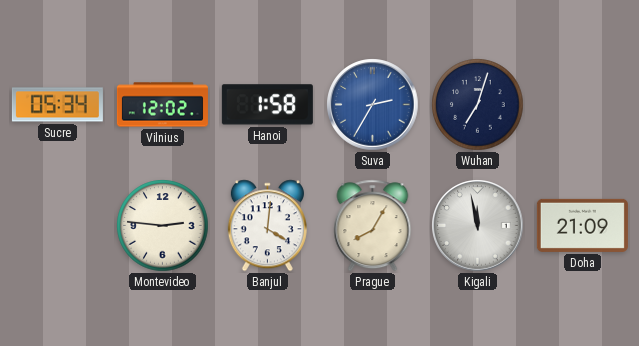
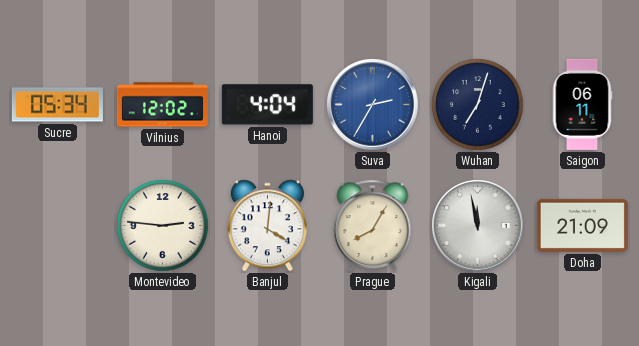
Hanoi: 1:58 -> 4:04
Saigon: none -> 06:11
